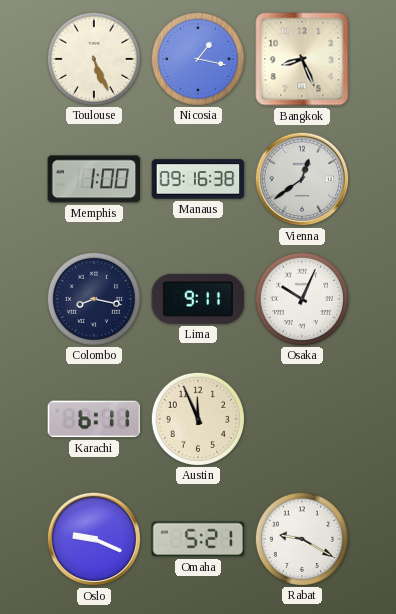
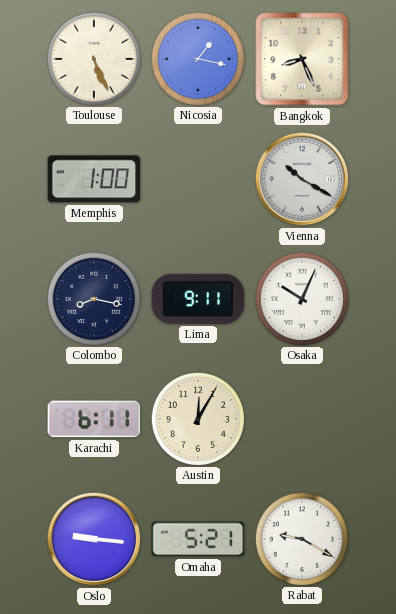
Manaus: 09:16 -> none
Vienna: 12:39 -> 10:20
Austin: 11:56 -> 12:05
Oslo: 9:19 -> 9:16
